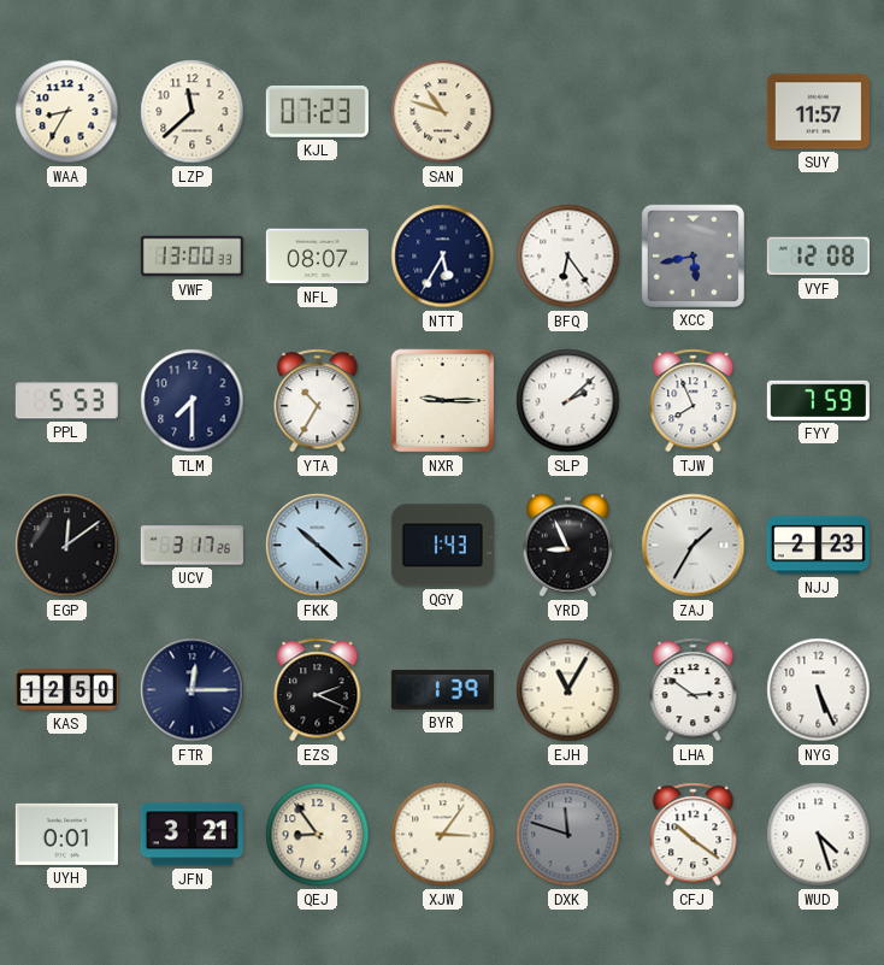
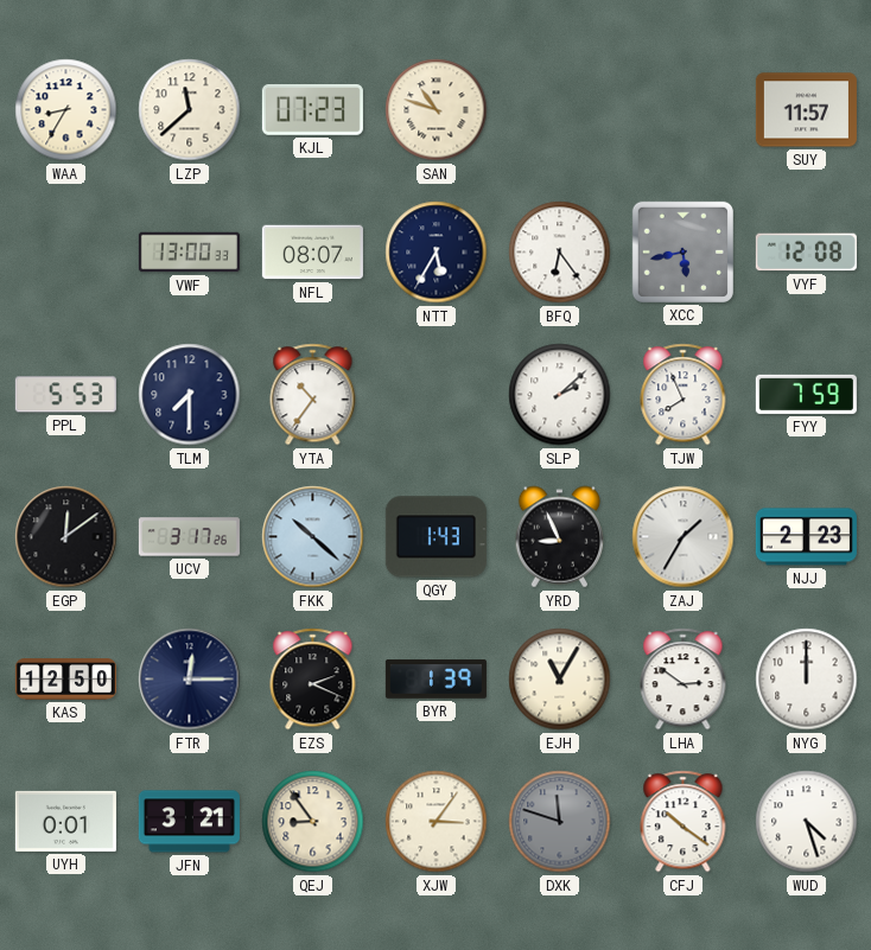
YTA: 10:35 -> 10:36
NXR: 9:15 -> none
NYG: 5:26 -> 12:00
